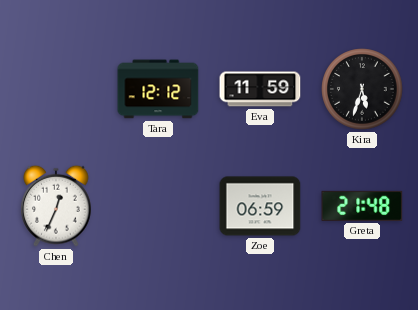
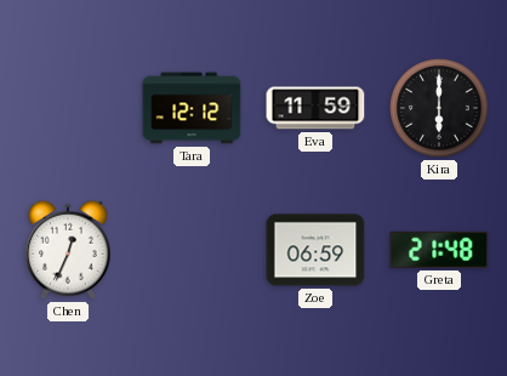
Kira: 5:33 -> 6:00
